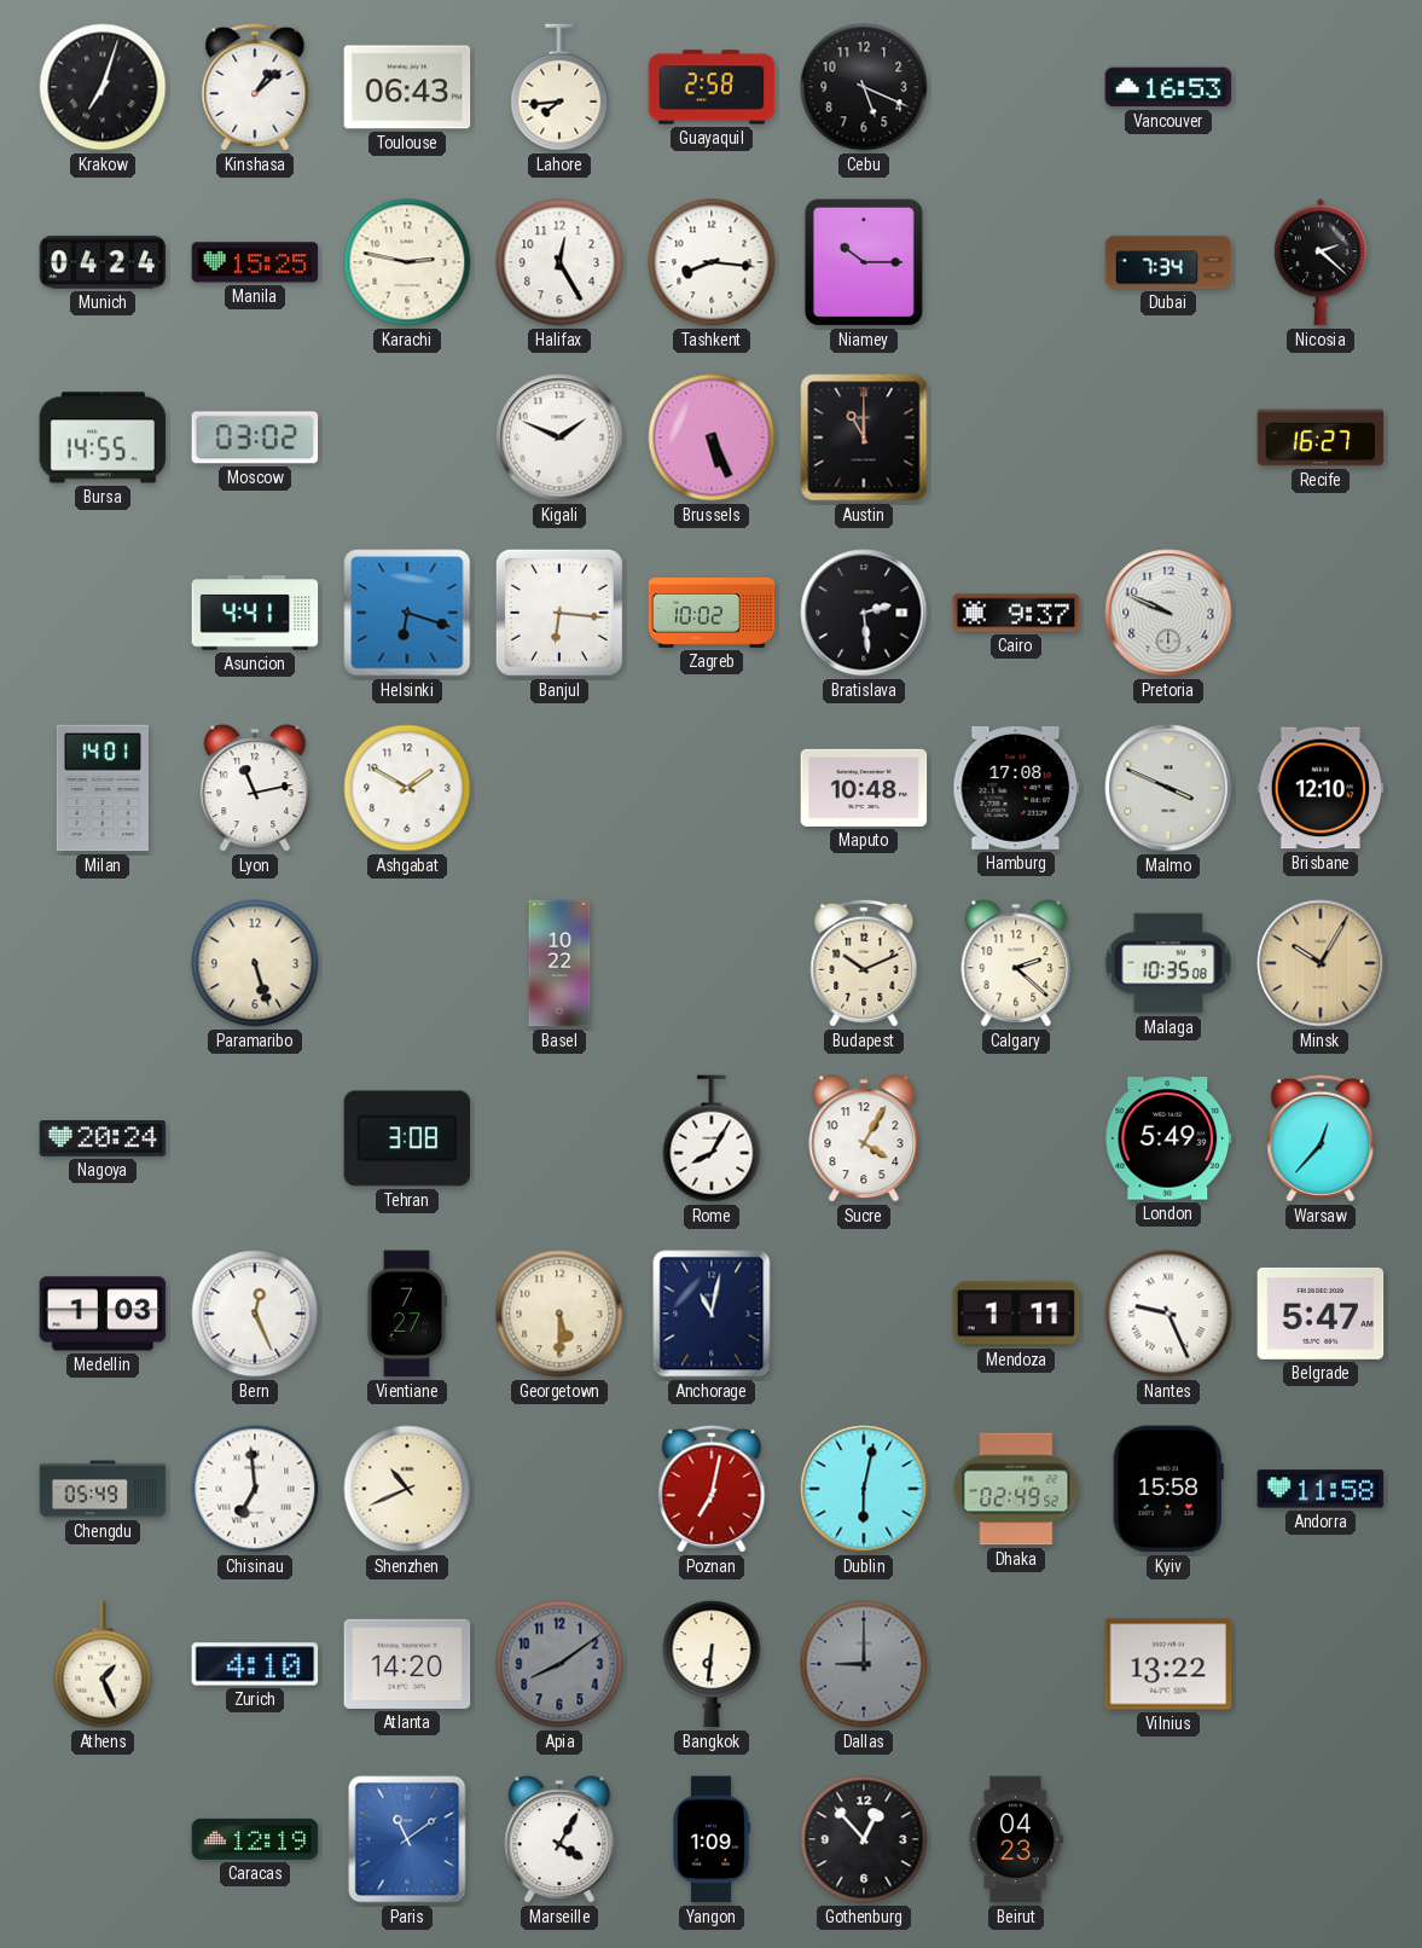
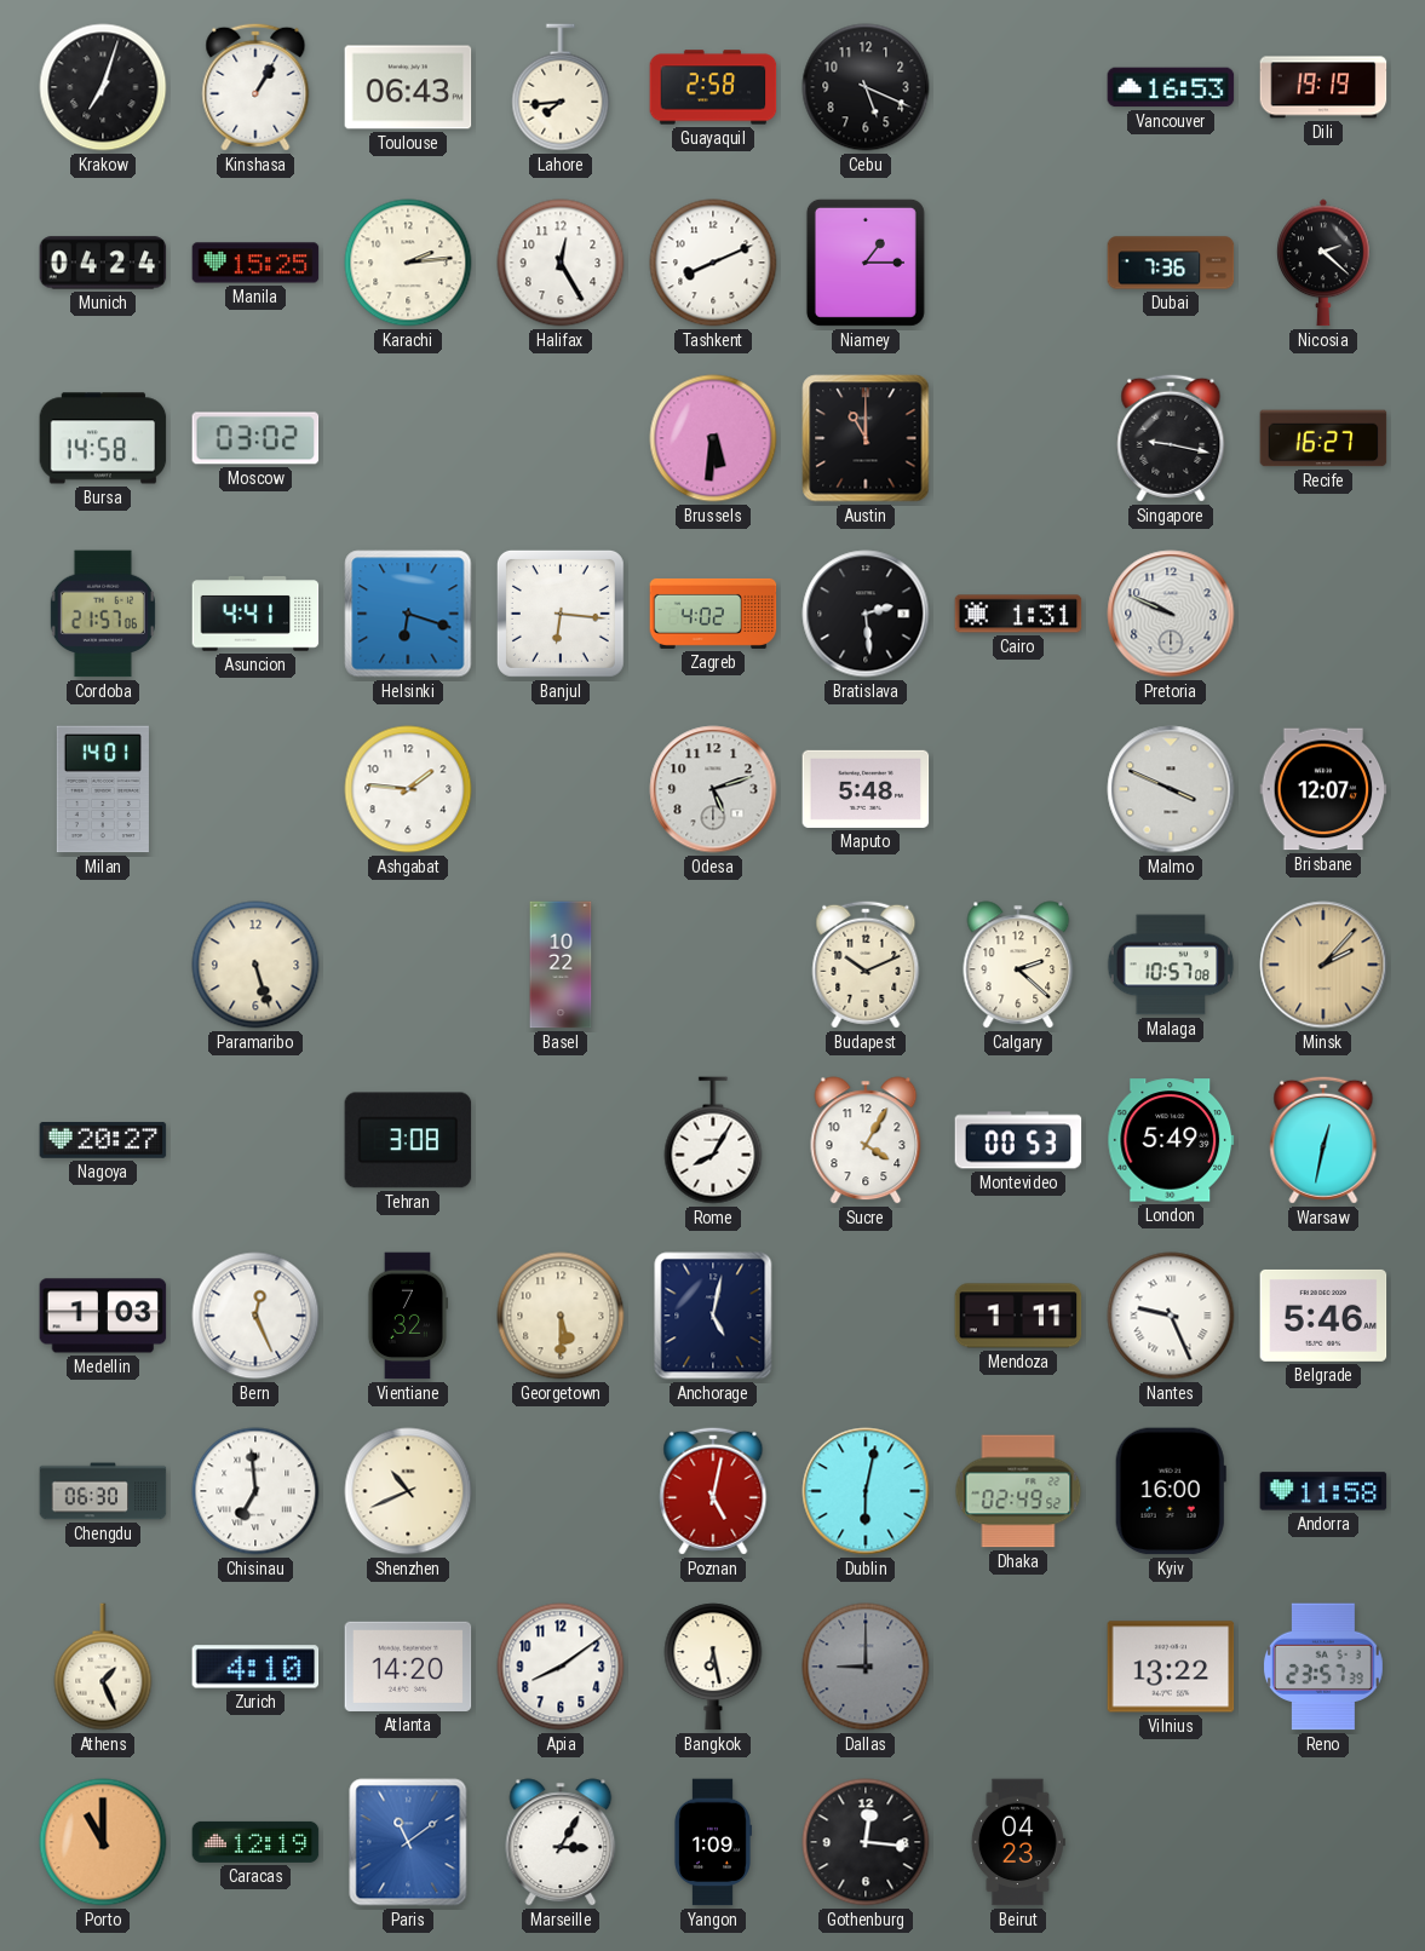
Kinshasa: 1:08 -> 1:05
Dili: none -> 19:19
Karachi: 2:47 -> 2:14
Tashkent: 8:16 -> 8:11
Niamey: 10:15 -> 1:15
Dubai: 7:34 -> 7:36
Bursa: 14:55 -> 14:58
Kigali: 1:49 -> none
Brussels: 5:26 -> 5:31
Singapore: none -> 9:17
Cordoba: none -> 21:57
Zagreb: 10:02 -> 4:02
Cairo: 9:37 -> 1:31
Lyon: 11:13 -> none
Ashgabat: 1:50 -> 1:46
Odesa: none -> 5:12
Maputo: 10:48 -> 5:48
Hamburg: 17:08 -> none
Brisbane: 12:10 -> 12:07
Malaga: 10:35 -> 10:57
Minsk: 10:05 -> 2:07
Nagoya: 20:24 -> 20:27
Montevideo: none -> 00:53
Warsaw: 12:37 -> 12:32
Vientiane: 7:27 -> 7:32
Anchorage: 11:02 -> 5:02
Belgrade: 5:47 -> 5:46
Chengdu: 05:49 -> 06:30
Poznan: 7:02 -> 5:02
Kyiv: 15:58 -> 16:00
Apia dial: grey -> white
Bangkok: 6:31 -> 6:28
Reno: none -> 23:57
Porto: none -> 11:00
Marseille: 4:05 -> 3:05
Gothenburg: 12:53 -> 12:16
